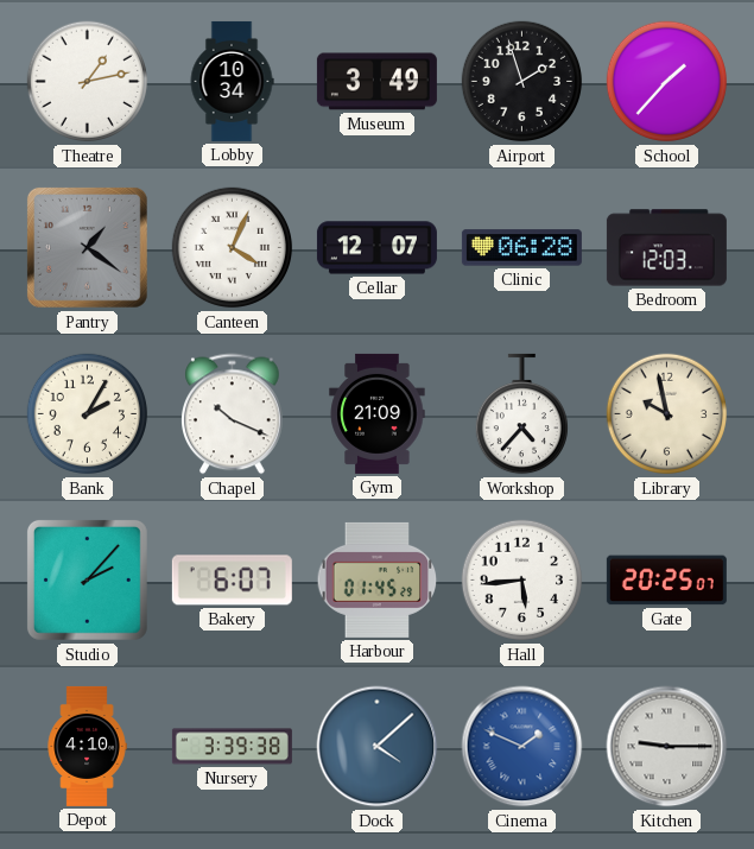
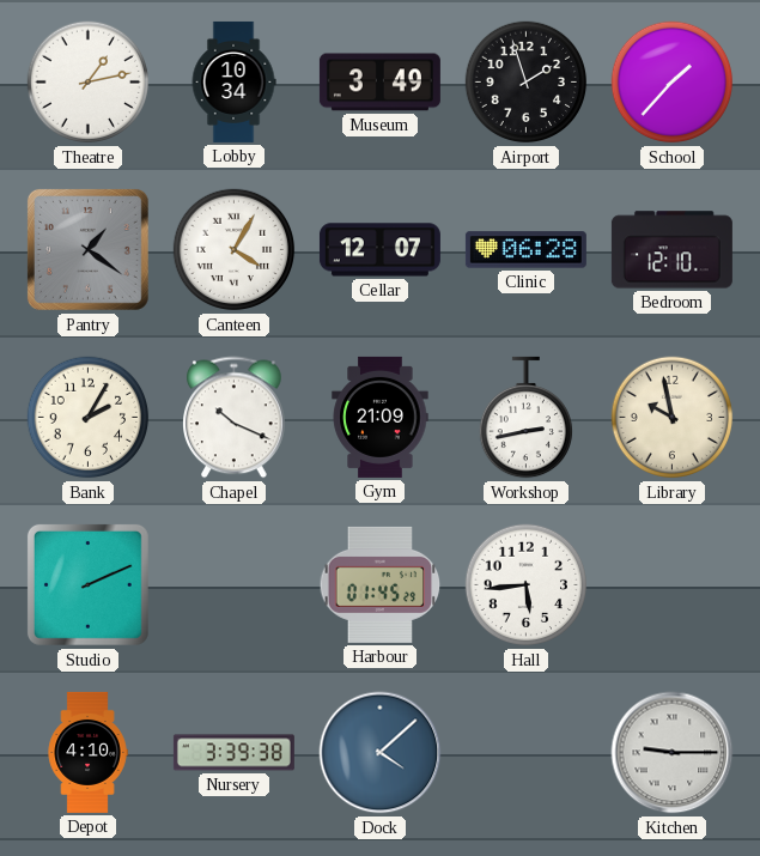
Canteen: 4:04 -> 4:05
Bedroom: 12:03 -> 12:10
Workshop: 4:37 -> 2:43
Studio: 2:07 -> 2:11
Bakery: 6:07 -> none
Gate: 20:25 -> none
Cinema: 1:49 -> none
